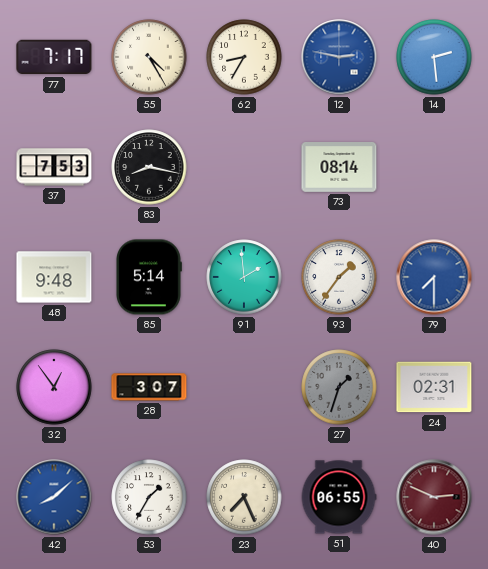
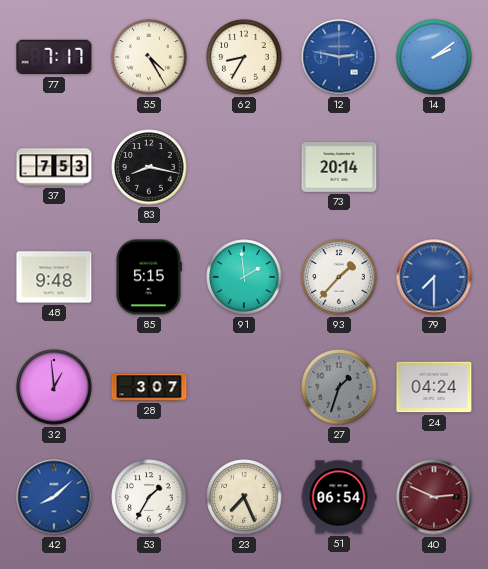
14: 2:29 -> 2:09
73: 08:14 -> 20:14
85: 5:14 -> 5:15
93: 1:36 -> 1:37
32: 12:54 -> 12:59
24: 02:31 -> 04:24
51: 06:55 -> 06:54
